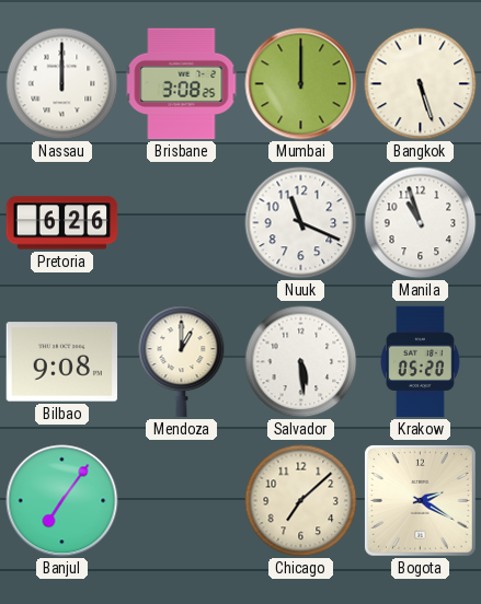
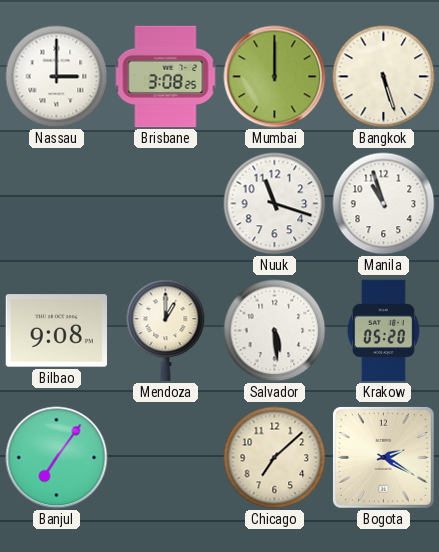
Nassau: 12:00 -> 3:00
Pretoria: 6:26 -> none
Nuuk: 11:19 -> 11:18
